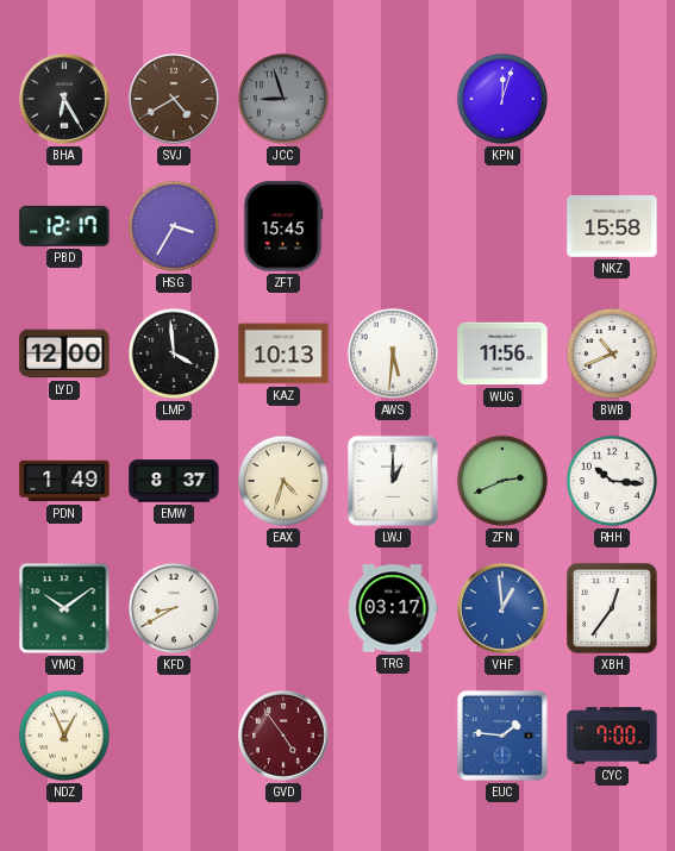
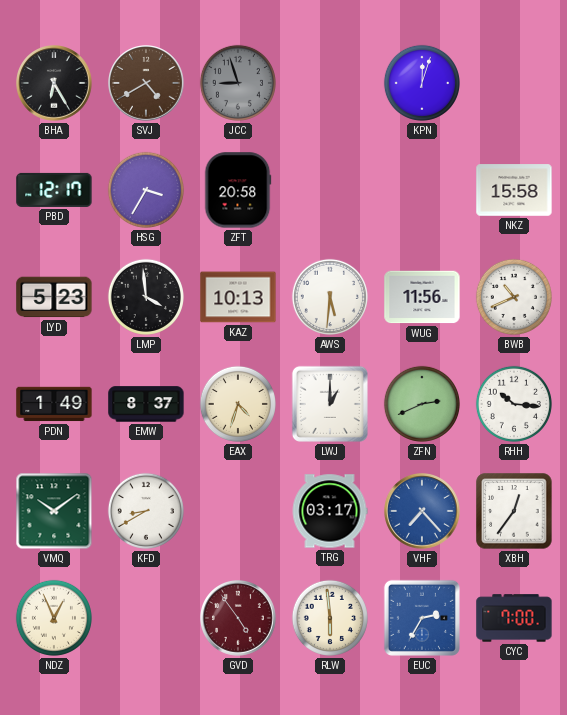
ZFT: 15:45 -> 20:58
LYD: 12:00 -> 5:23
VHF: 12:59 -> 7:23
RLW: none -> 5:59
EUC: 1:46 -> 2:35
